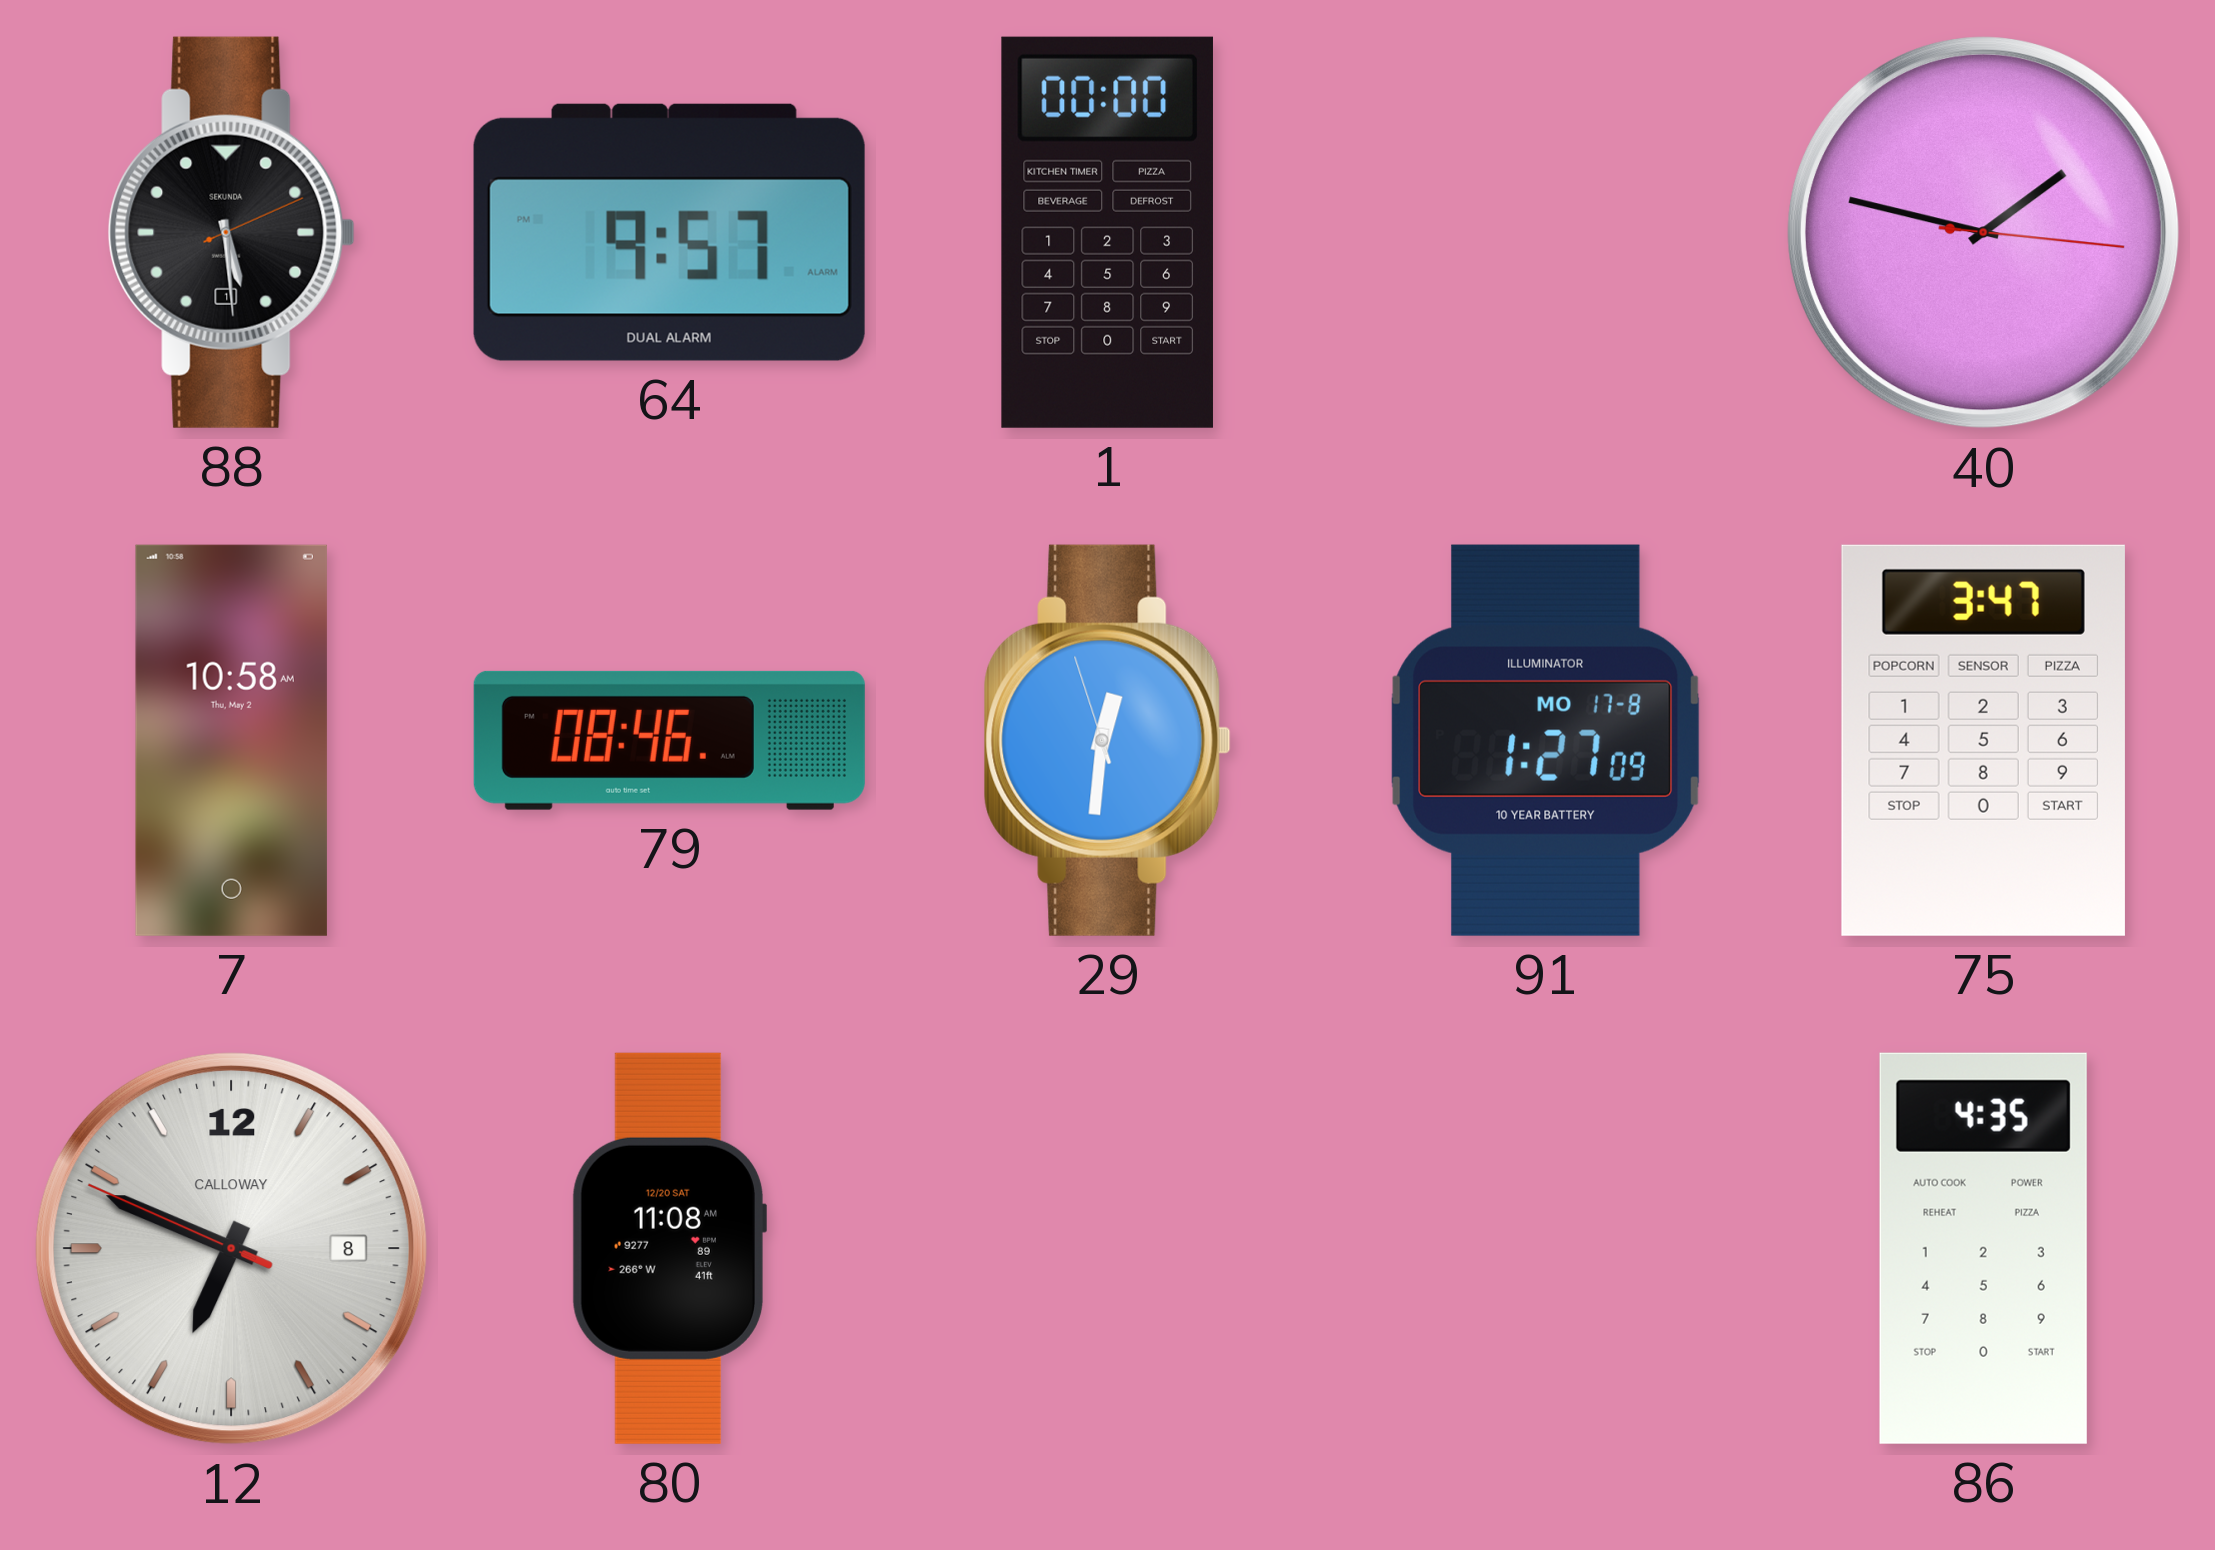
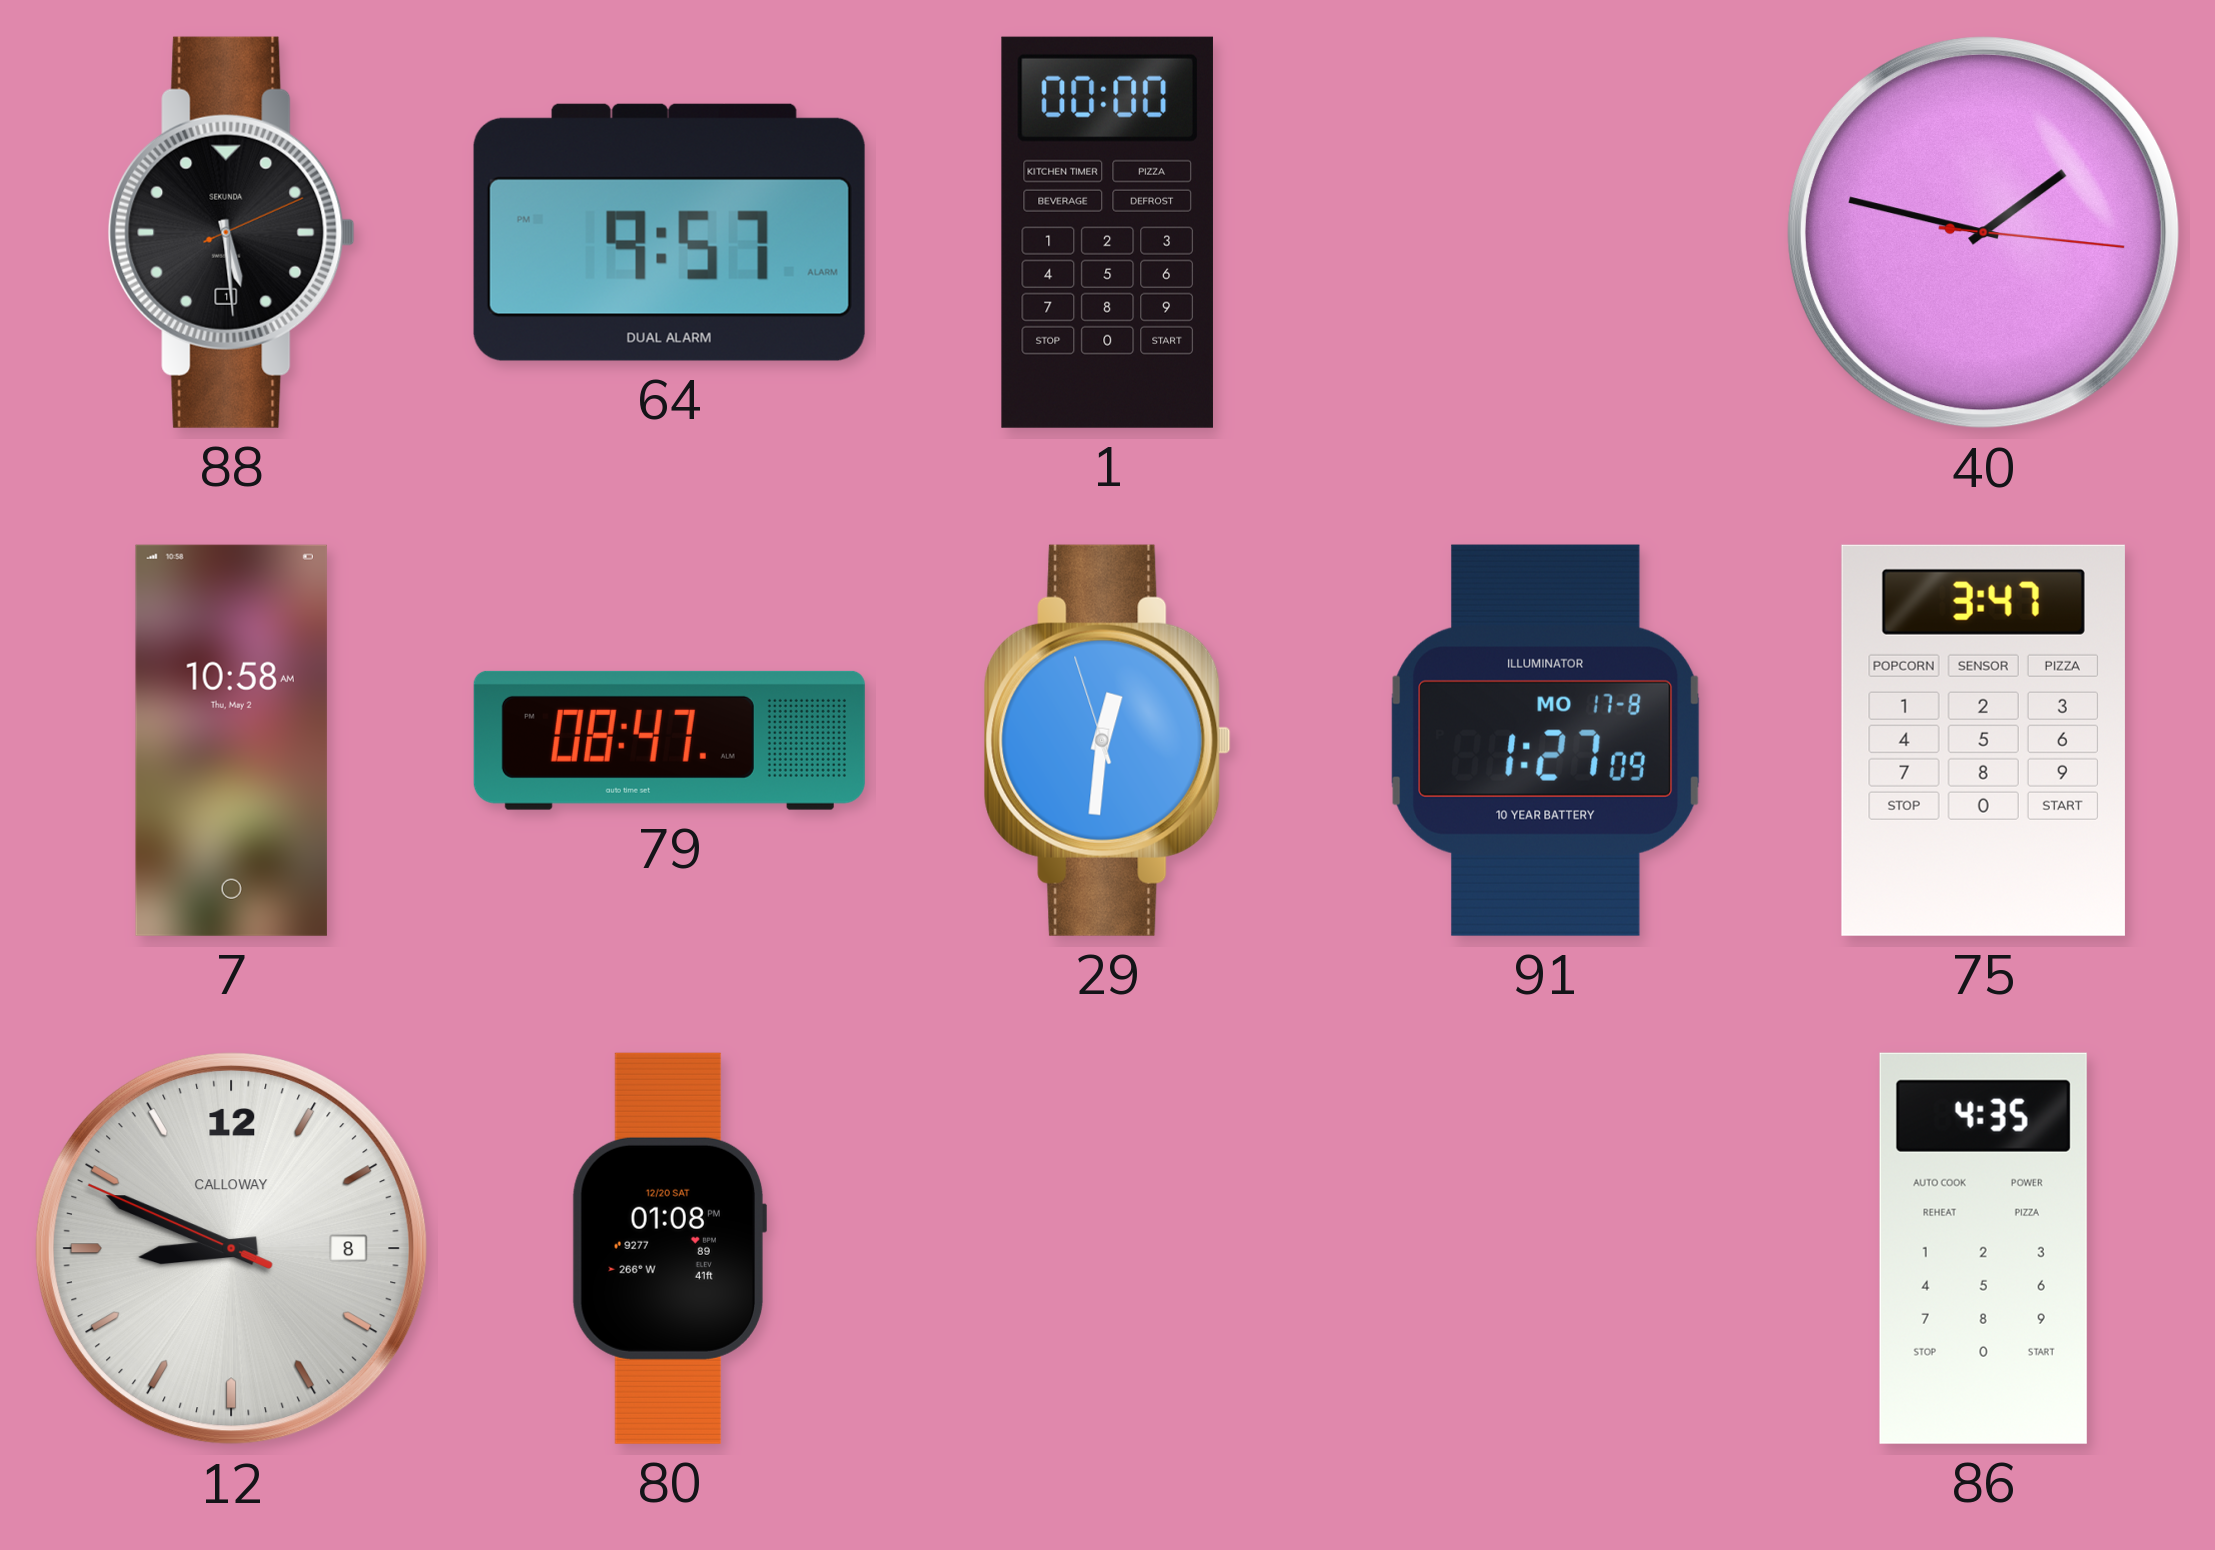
79: 08:46 -> 08:47
12: 6:48 -> 8:48
80: 11:08 -> 01:08
